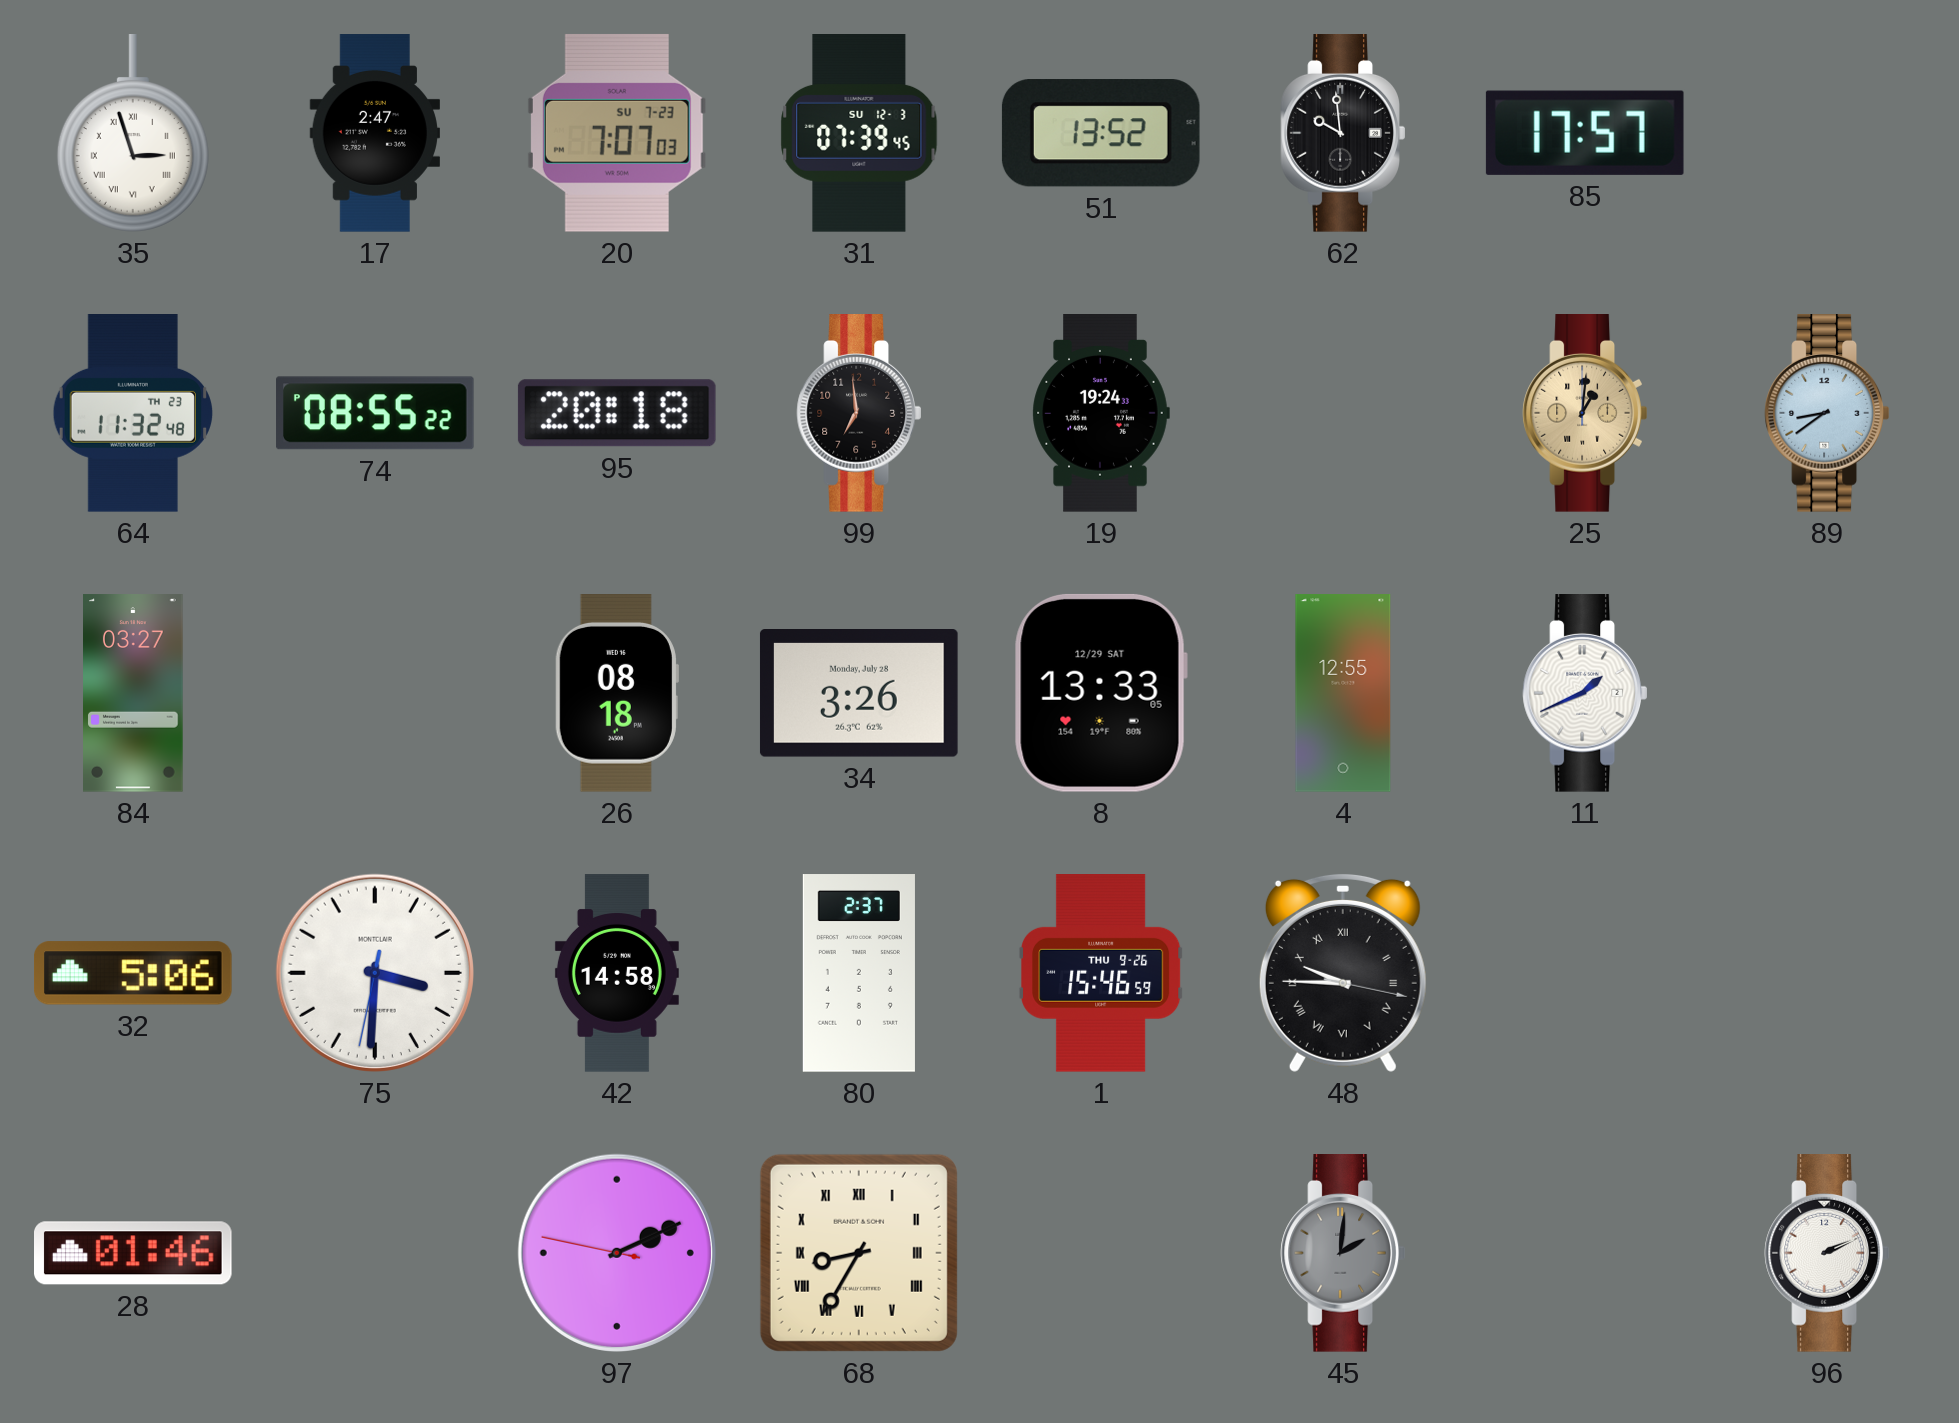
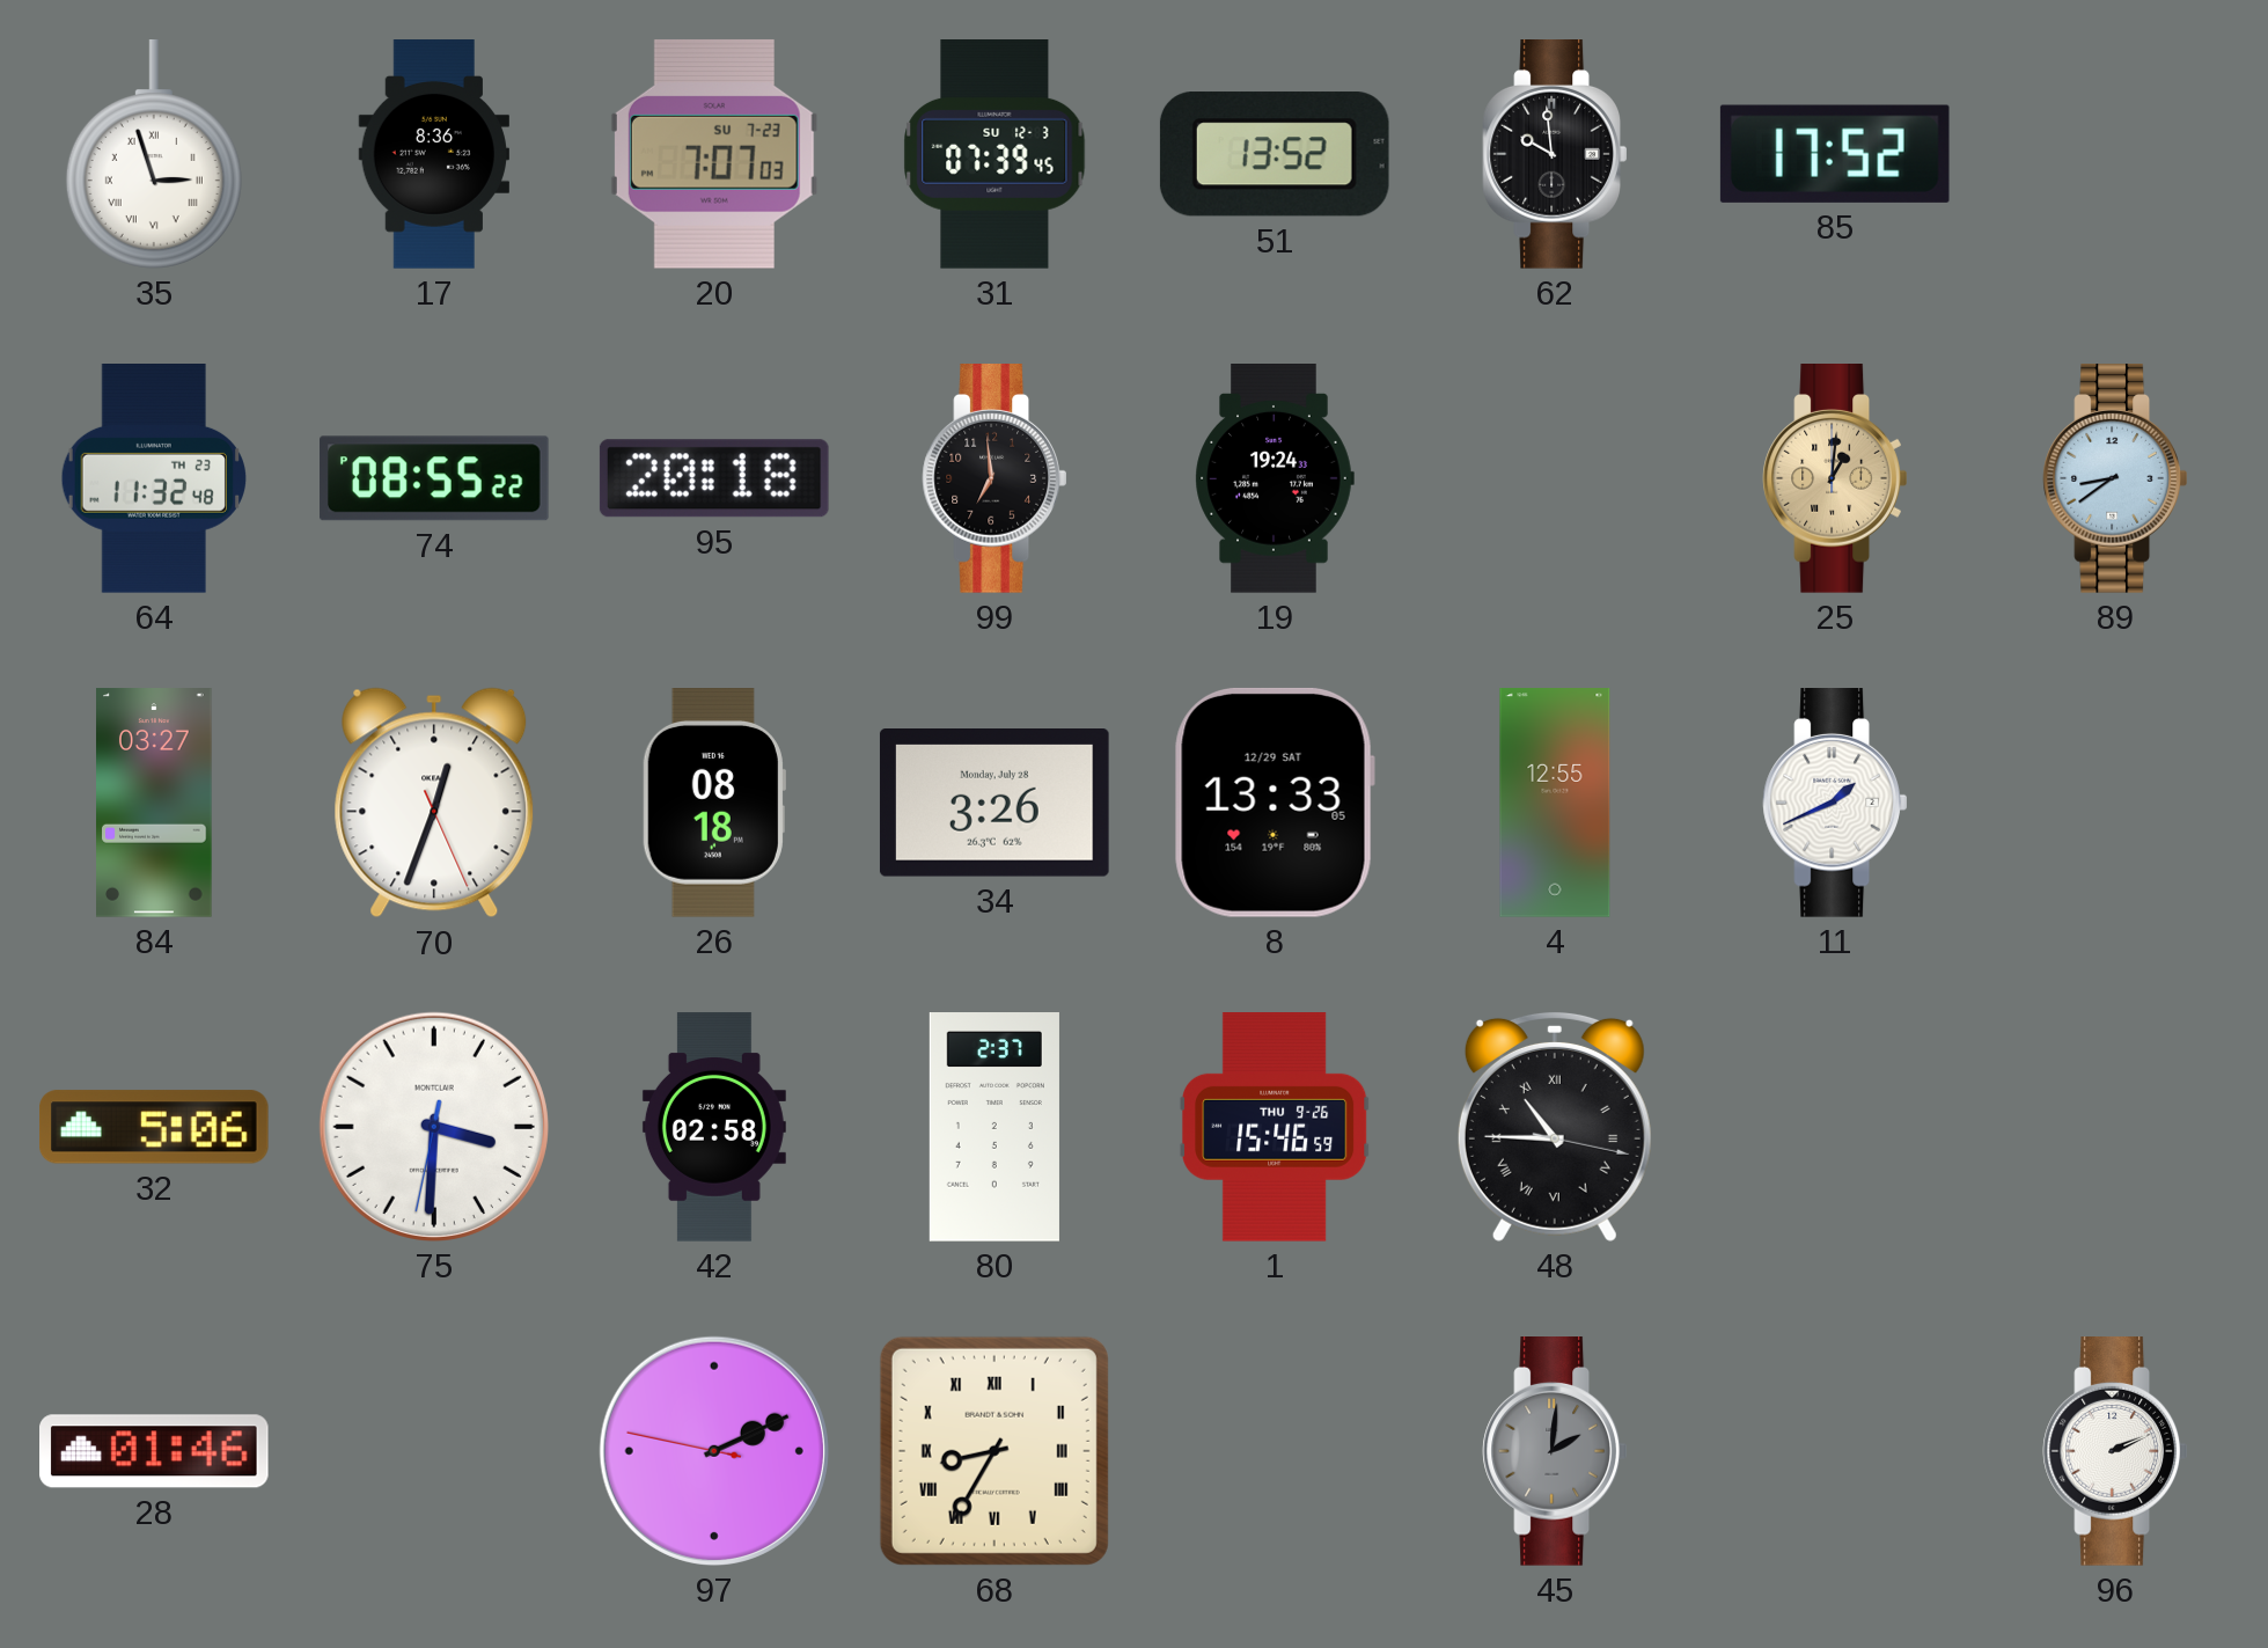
17: 2:47 -> 8:36
85: 17:57 -> 17:52
70: none -> 12:33
42: 14:58 -> 02:58
48: 9:45 -> 10:45
